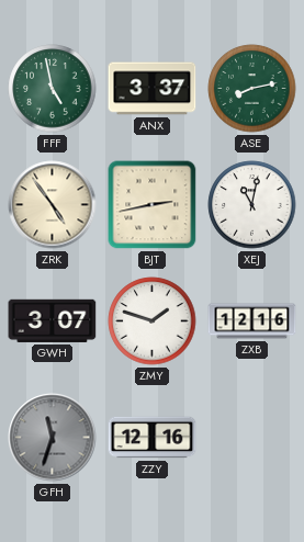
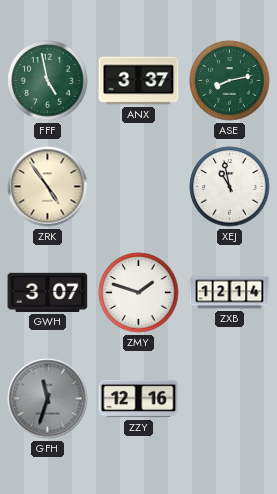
BJT: 2:43 -> none
XEJ: 11:02 -> 10:58
ZXB: 12:16 -> 12:14
